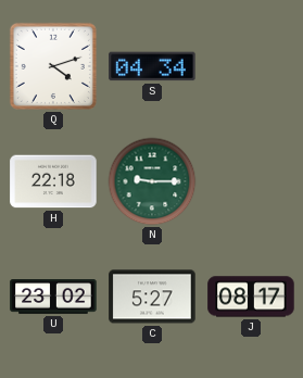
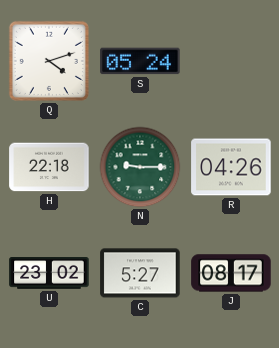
S: 04:34 -> 05:24
R: none -> 04:26
